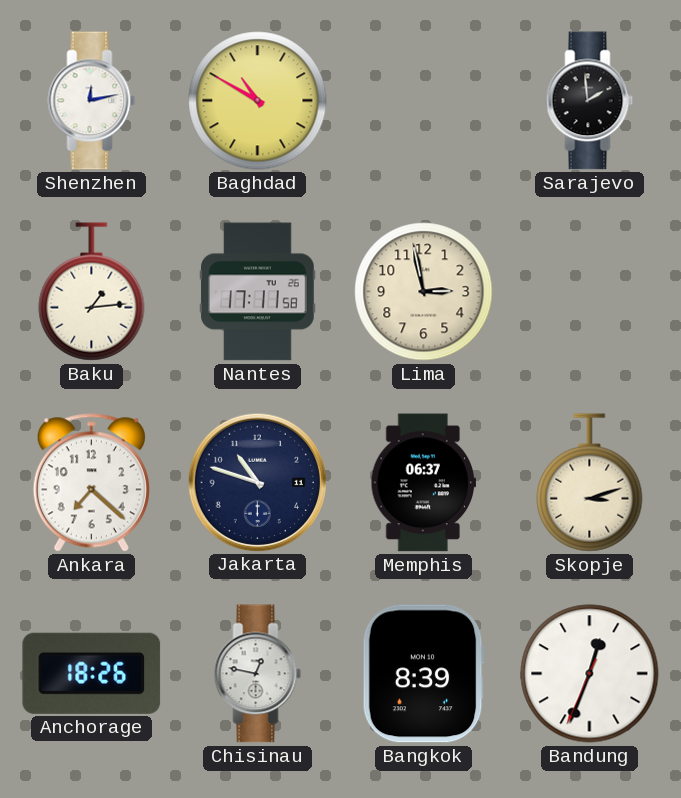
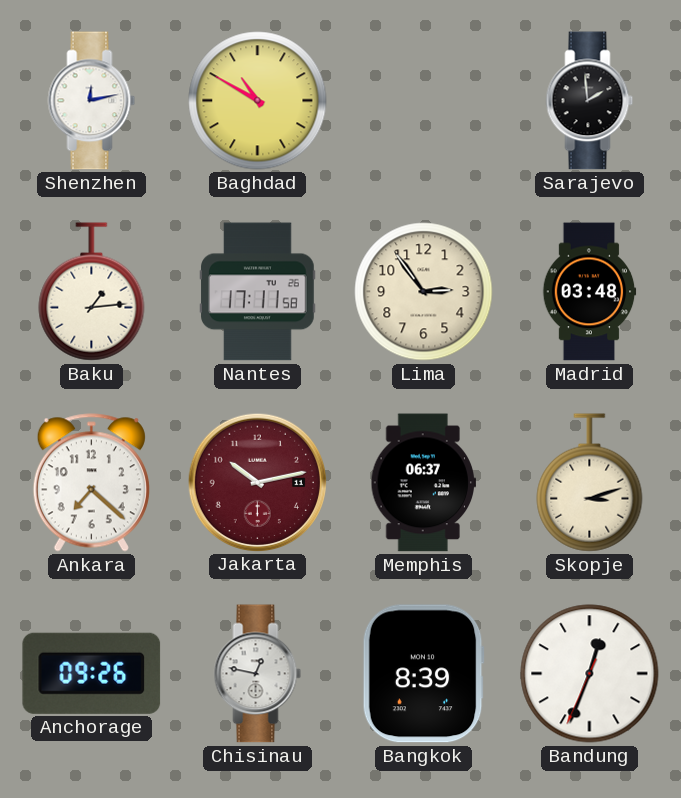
Lima: 2:58 -> 2:54
Madrid: none -> 03:48
Jakarta: 10:48 -> 10:13
Jakarta dial: navy -> burgundy
Anchorage: 18:26 -> 09:26
